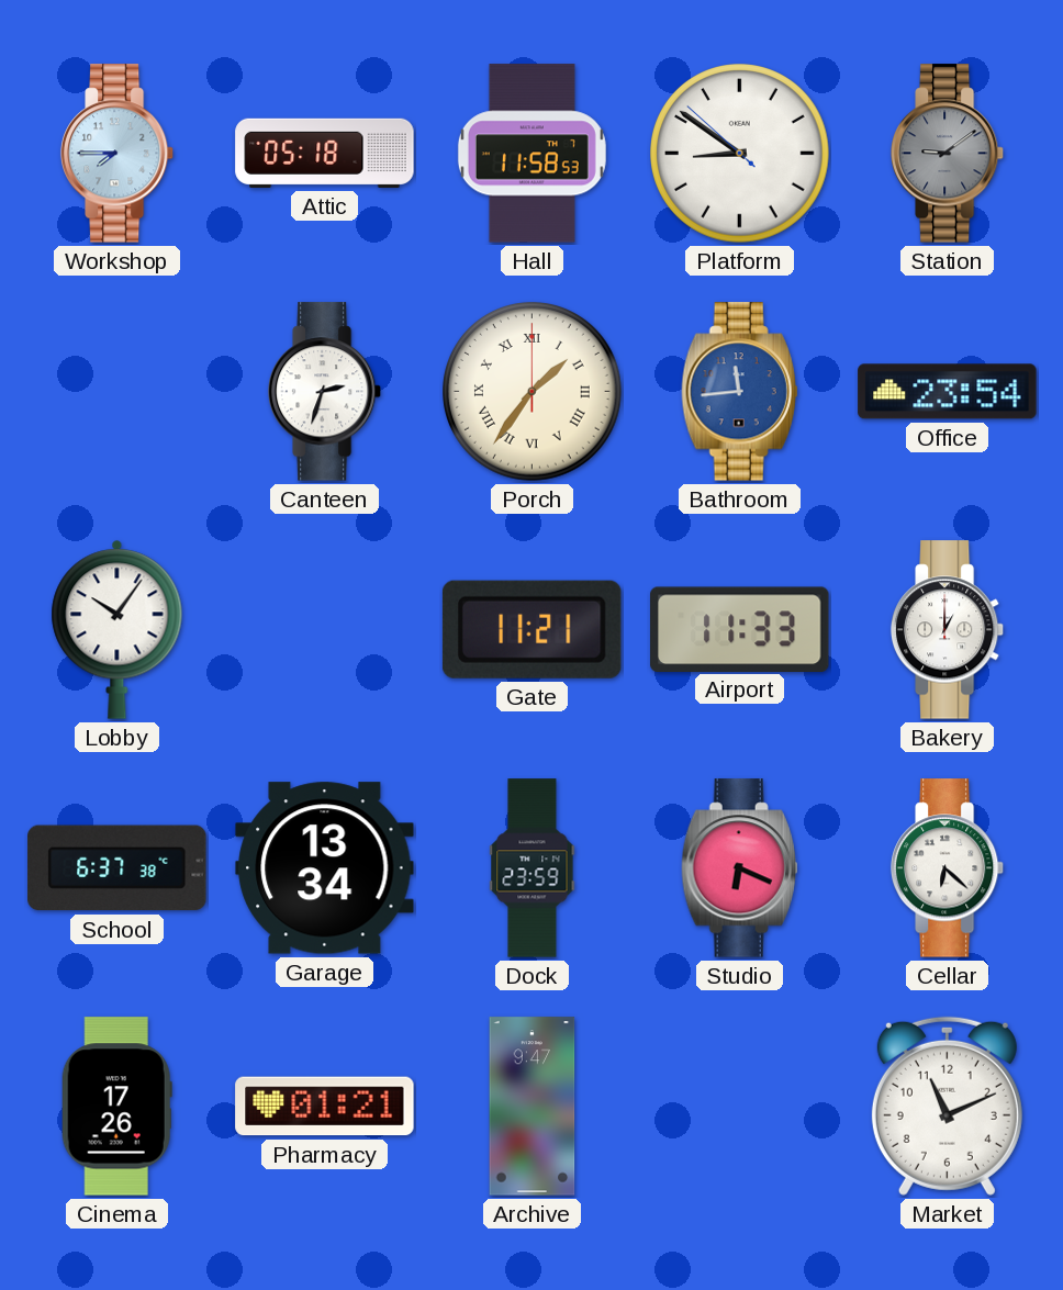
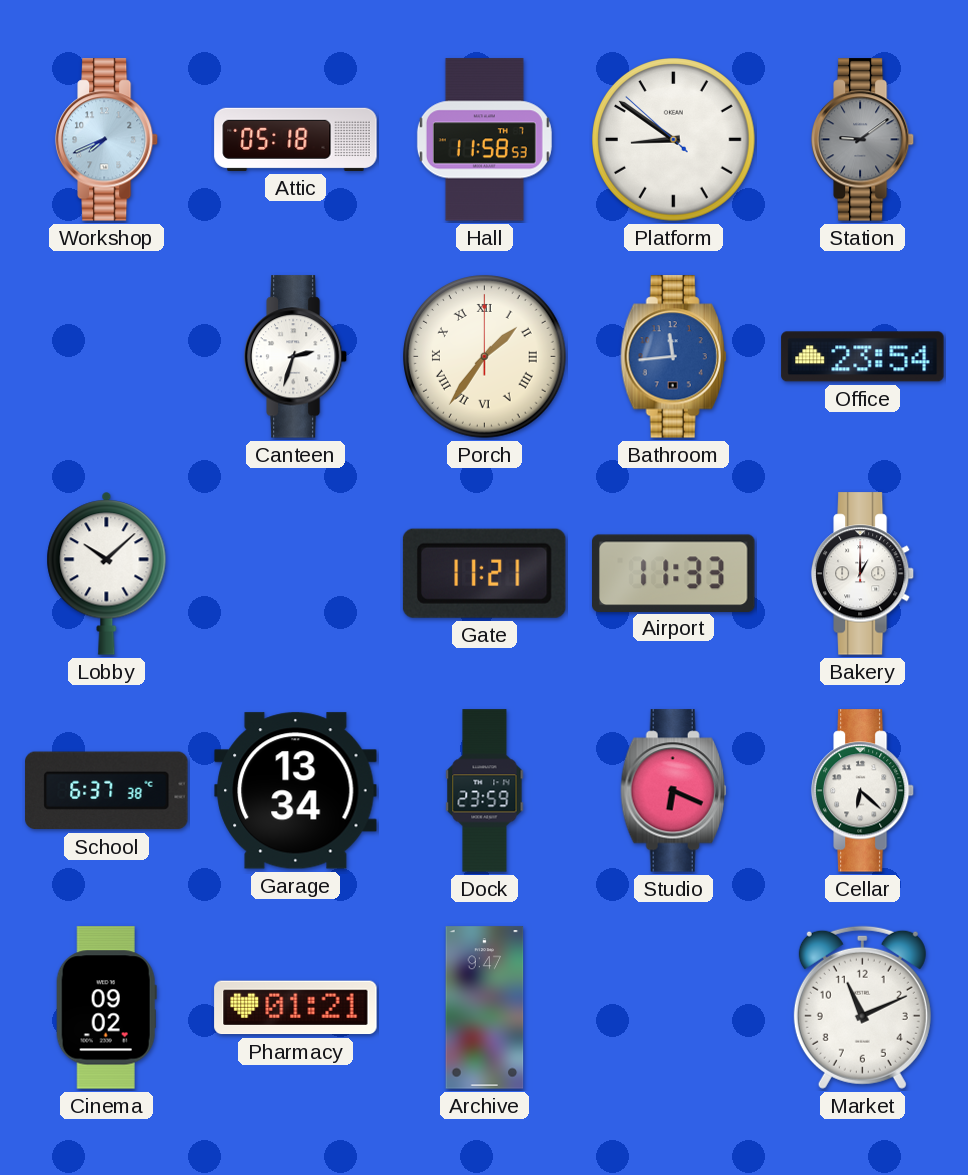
Workshop: 7:45 -> 7:41
Lobby: 10:06 -> 10:08
Cinema: 17:26 -> 09:02
